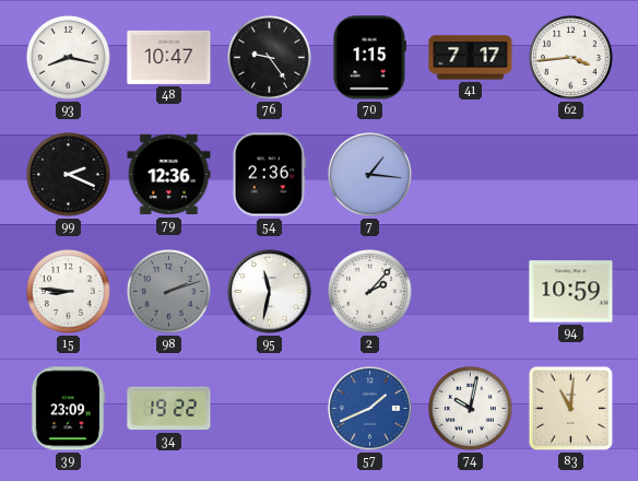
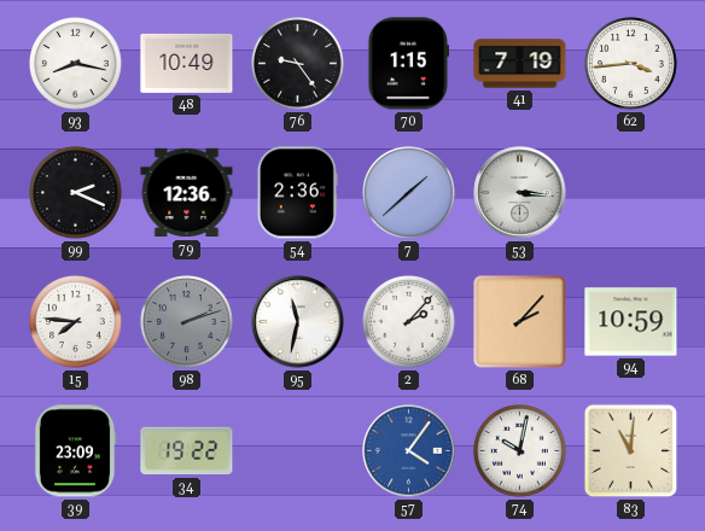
48: 10:47 -> 10:49
41: 7:17 -> 7:19
7: 1:16 -> 1:38
53: none -> 3:16
15: 8:46 -> 7:46
68: none -> 2:07
57: 1:41 -> 4:06
